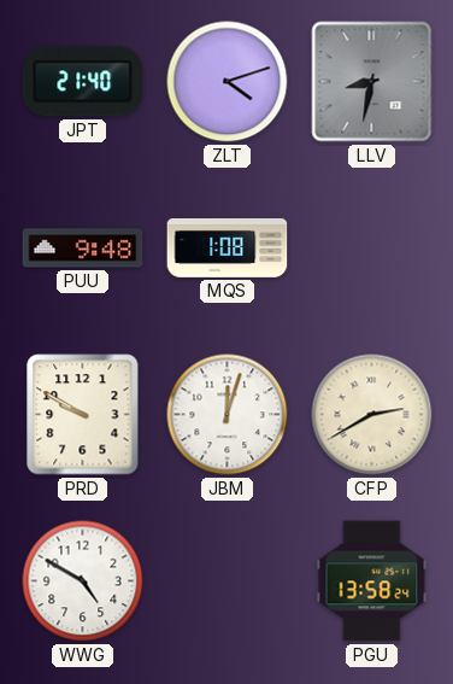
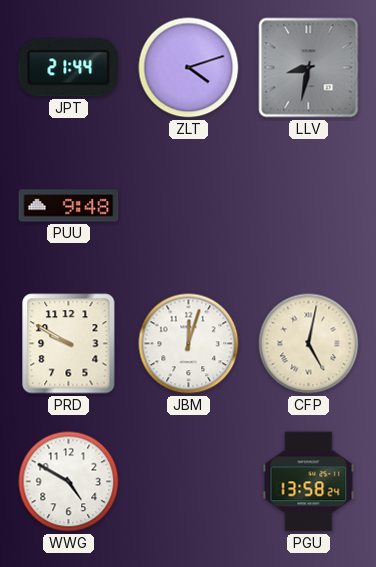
JPT: 21:40 -> 21:44
MQS: 1:08 -> none
CFP: 2:40 -> 5:02
